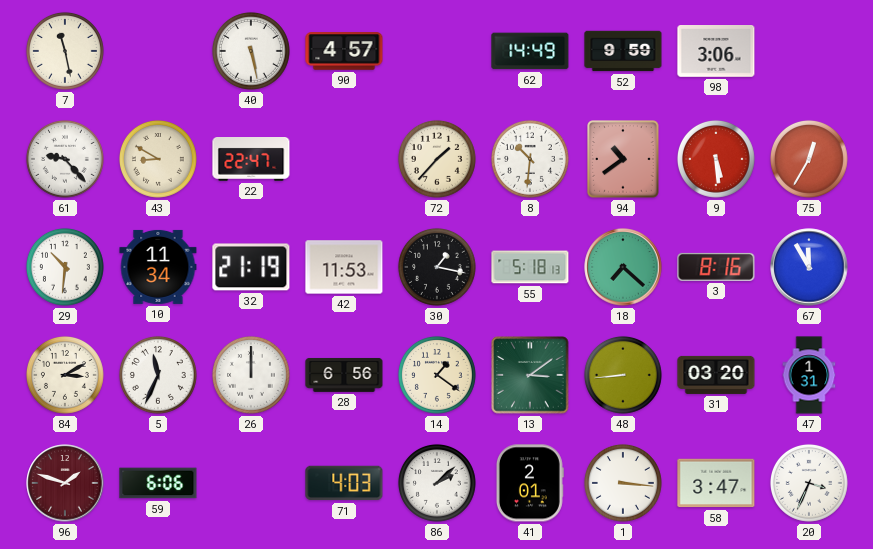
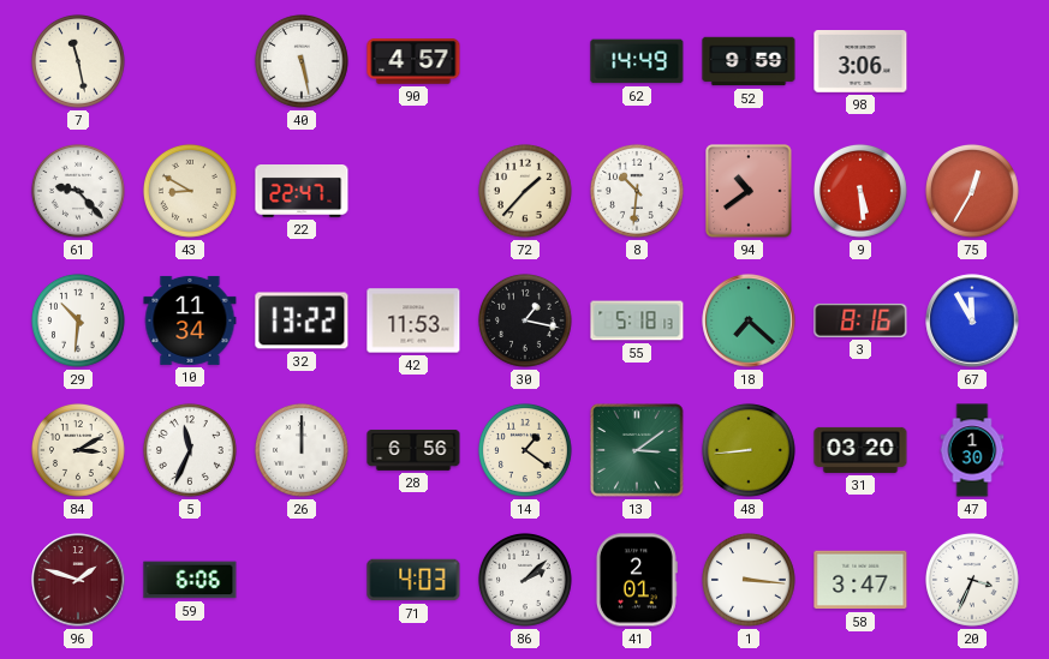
32: 21:19 -> 13:22
47: 1:31 -> 1:30
